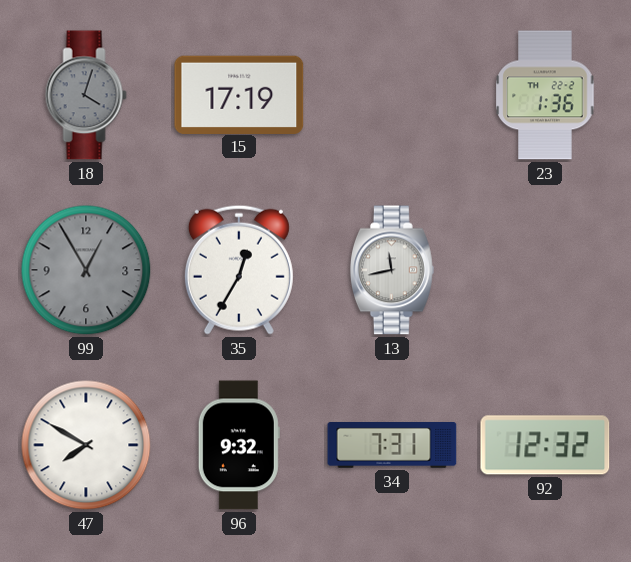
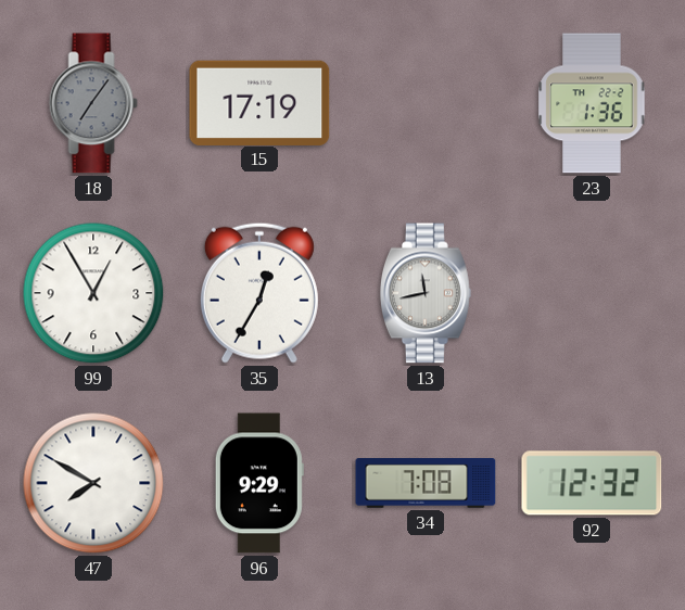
18: 4:03 -> 7:06
99 dial: grey -> white
96: 9:32 -> 9:29
34: 7:31 -> 7:08
